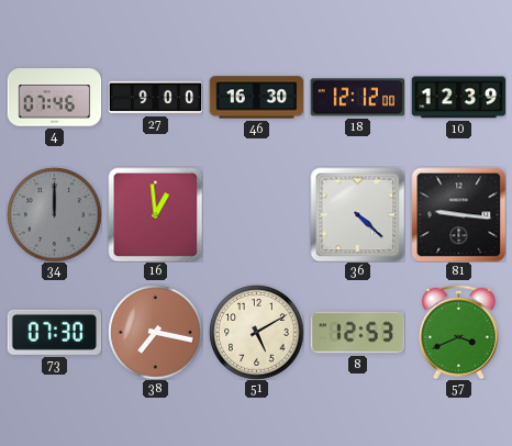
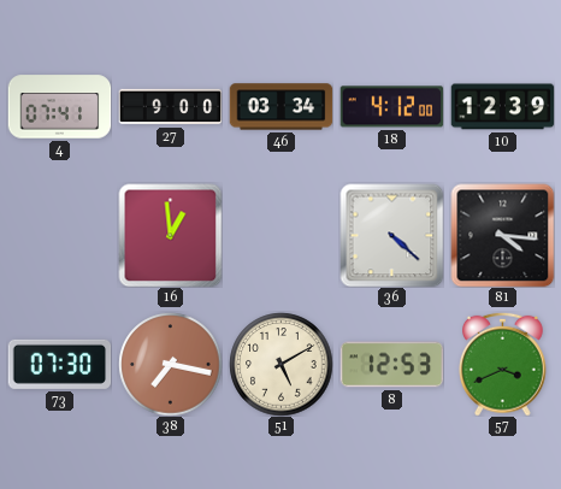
4: 07:46 -> 07:41
46: 16:30 -> 03:34
18: 12:12 -> 4:12
34: 12:00 -> none
81: 9:16 -> 4:16
